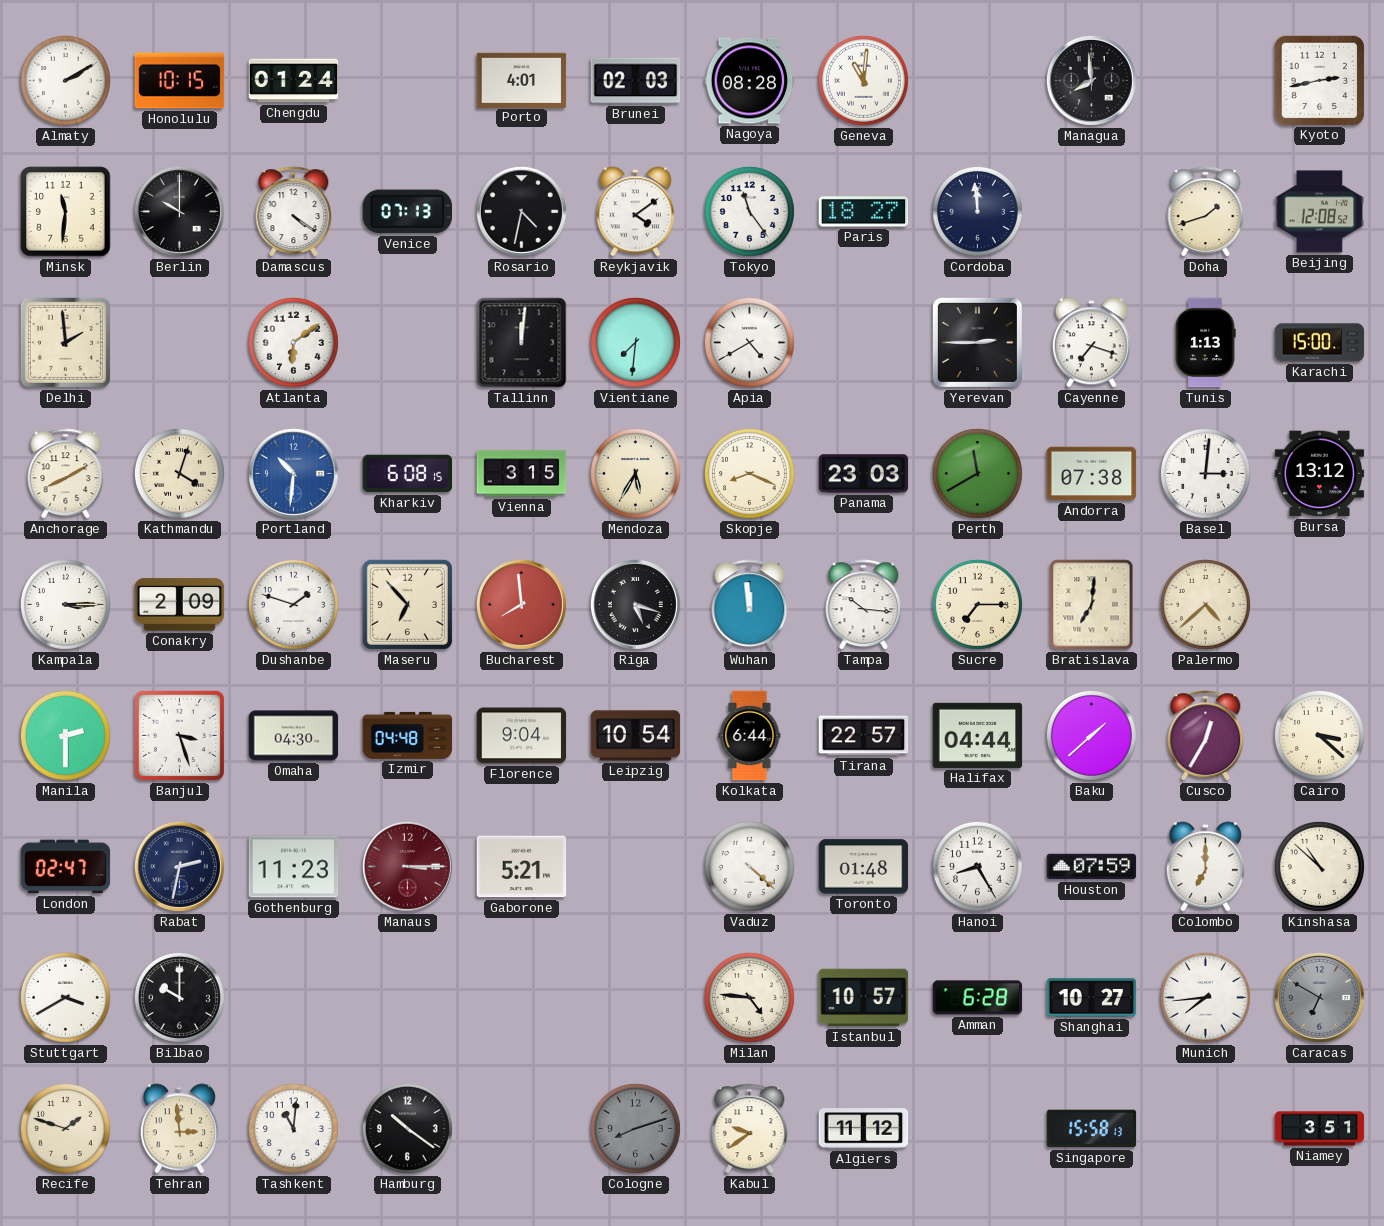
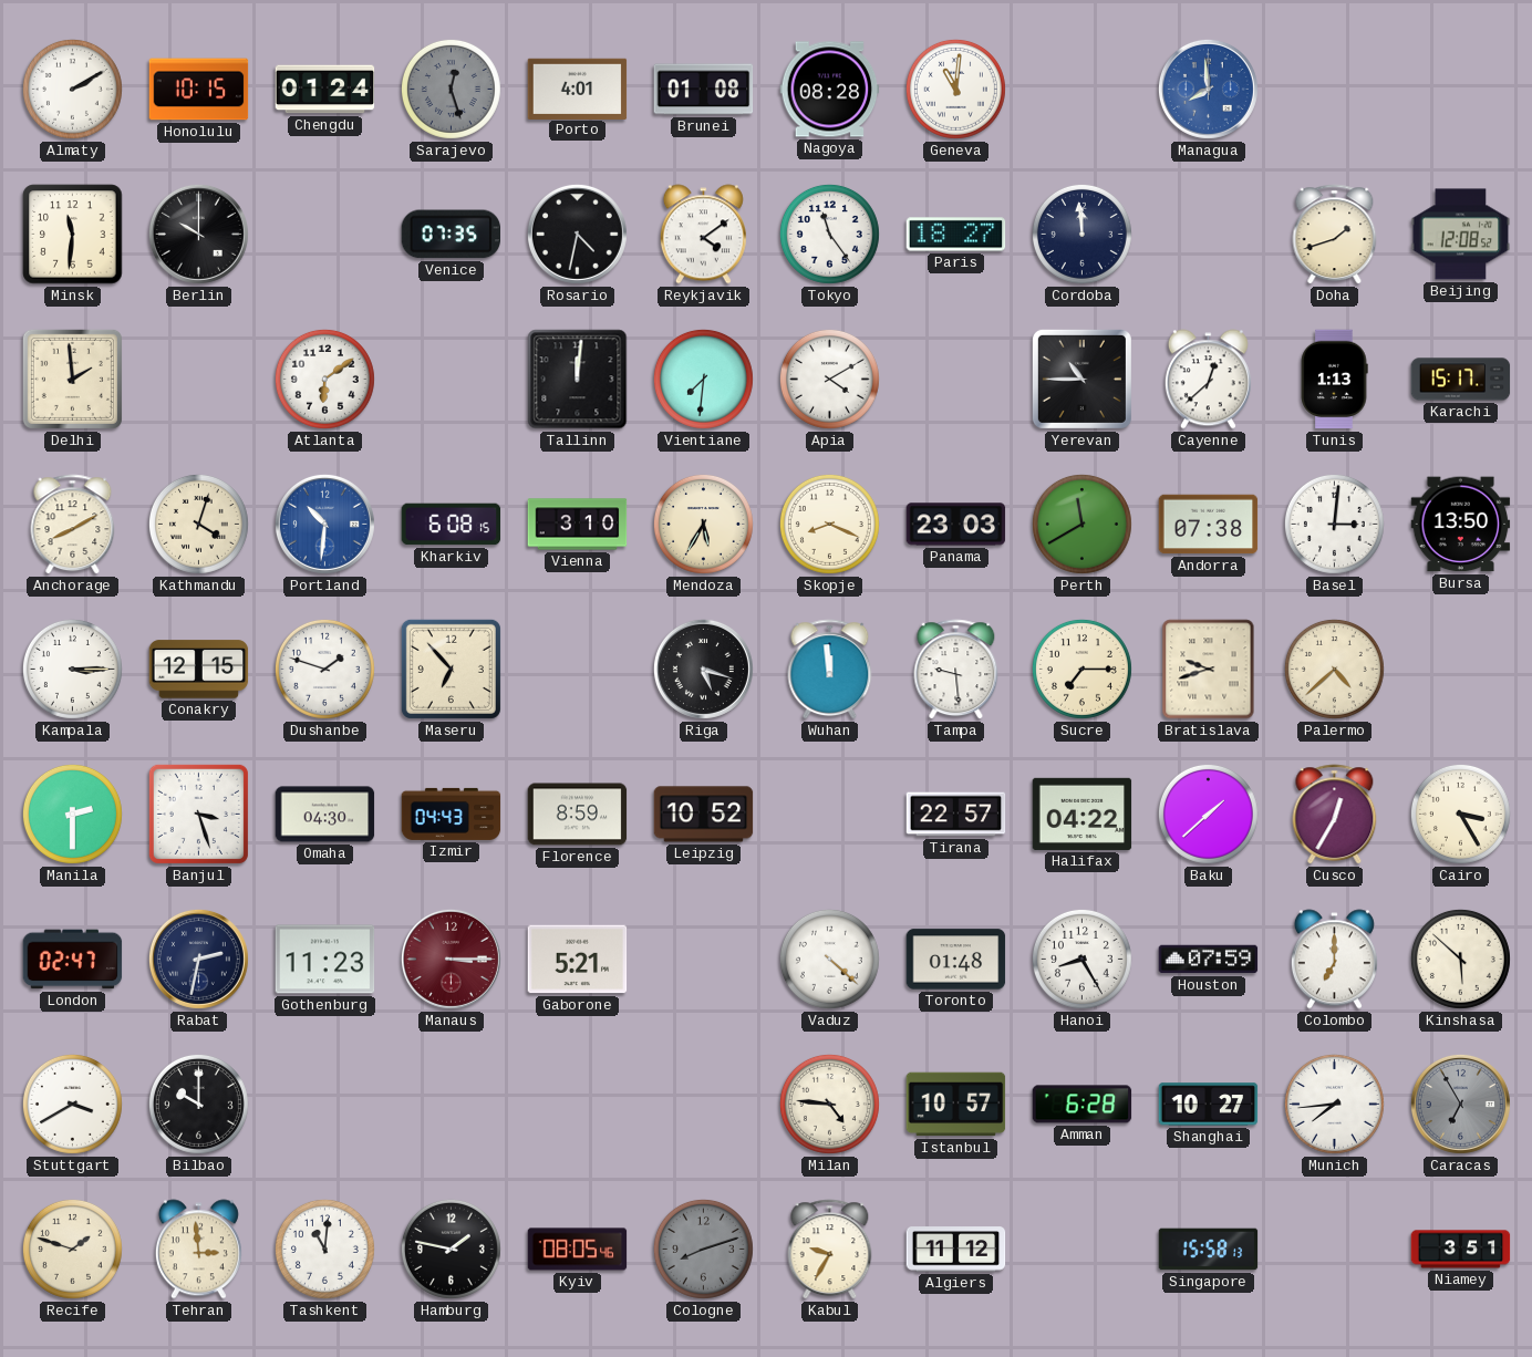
Sarajevo: none -> 12:27
Brunei: 02:03 -> 01:08
Managua dial: black -> blue
Kyoto: 2:43 -> none
Damascus: 4:21 -> none
Venice: 07:13 -> 07:35
Apia: 4:40 -> 4:10
Yerevan: 2:45 -> 10:45
Cayenne: 7:18 -> 12:38
Karachi: 15:00 -> 15:17
Vienna: 3:15 -> 3:10
Bursa: 13:12 -> 13:50
Conakry: 2:09 -> 12:15
Bucharest: 7:59 -> none
Tampa: 10:16 -> 9:29
Bratislava: 7:01 -> 9:42
Izmir: 04:48 -> 04:43
Florence: 9:04 -> 8:59
Leipzig: 10:54 -> 10:52
Kolkata: 6:44 -> none
Halifax: 04:44 -> 04:22
Cairo: 3:22 -> 3:25
Kinshasa: 10:52 -> 5:52
Caracas: 6:50 -> 6:55
Hamburg: 10:21 -> 1:47
Kyiv: none -> 08:05
Kabul: 9:39 -> 9:35
